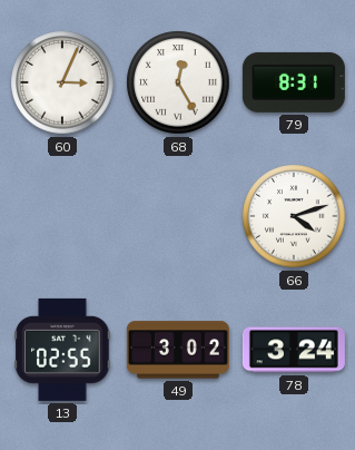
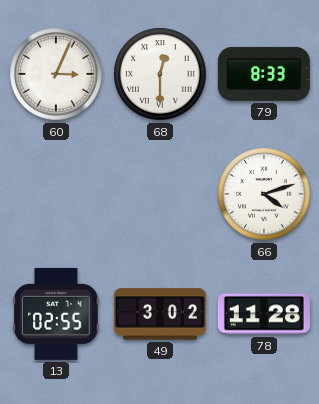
68: 12:25 -> 12:30
79: 8:31 -> 8:33
78: 3:24 -> 11:28
